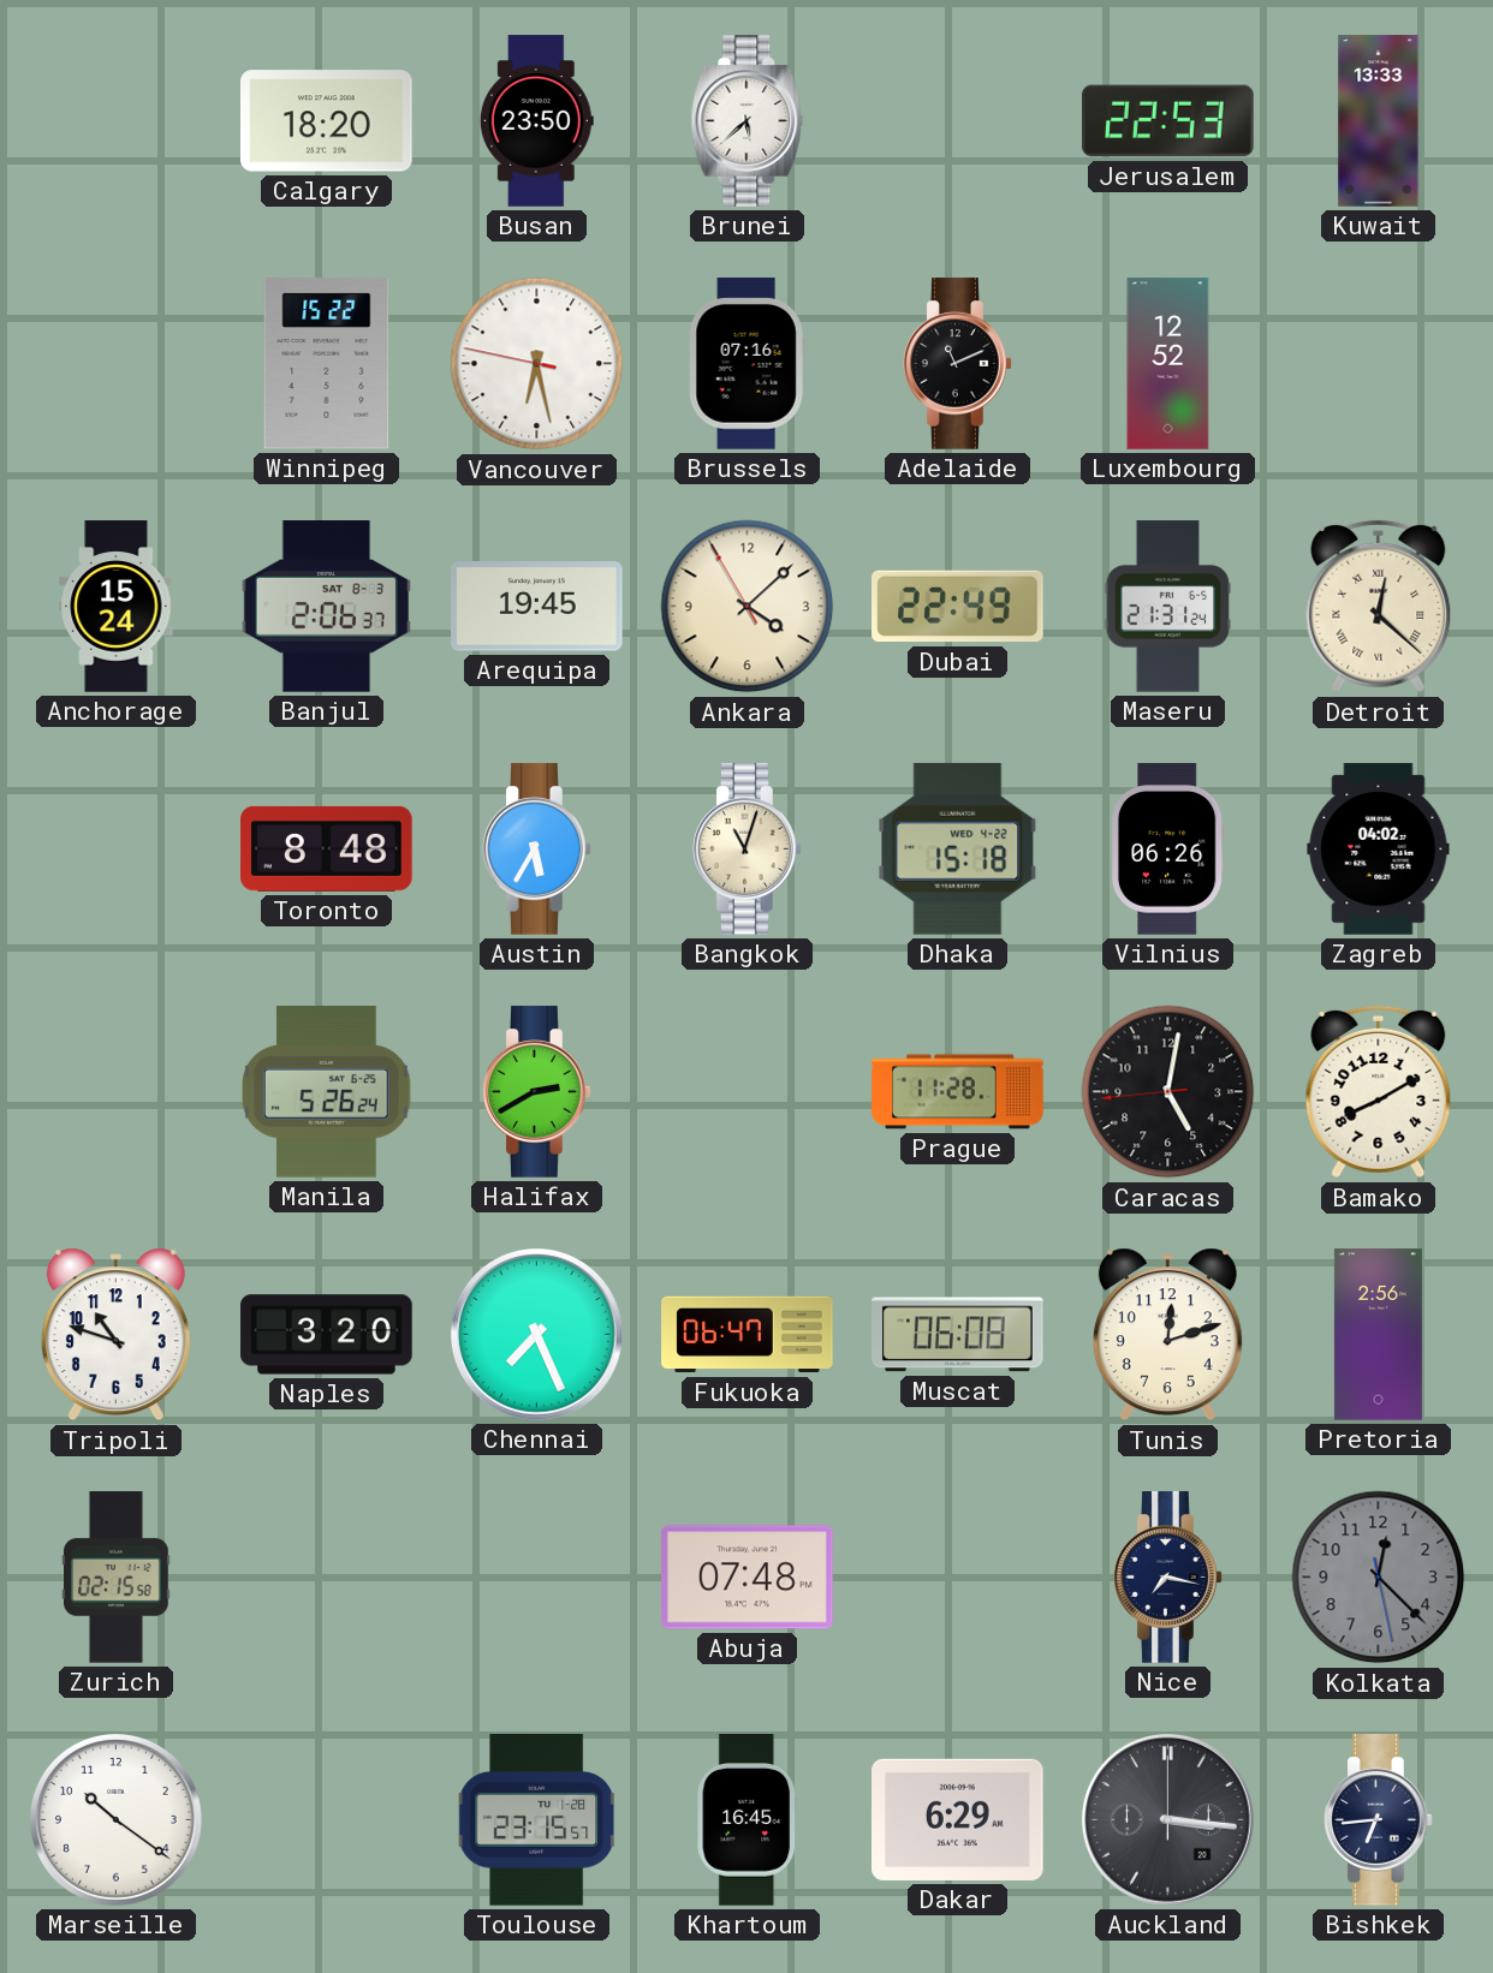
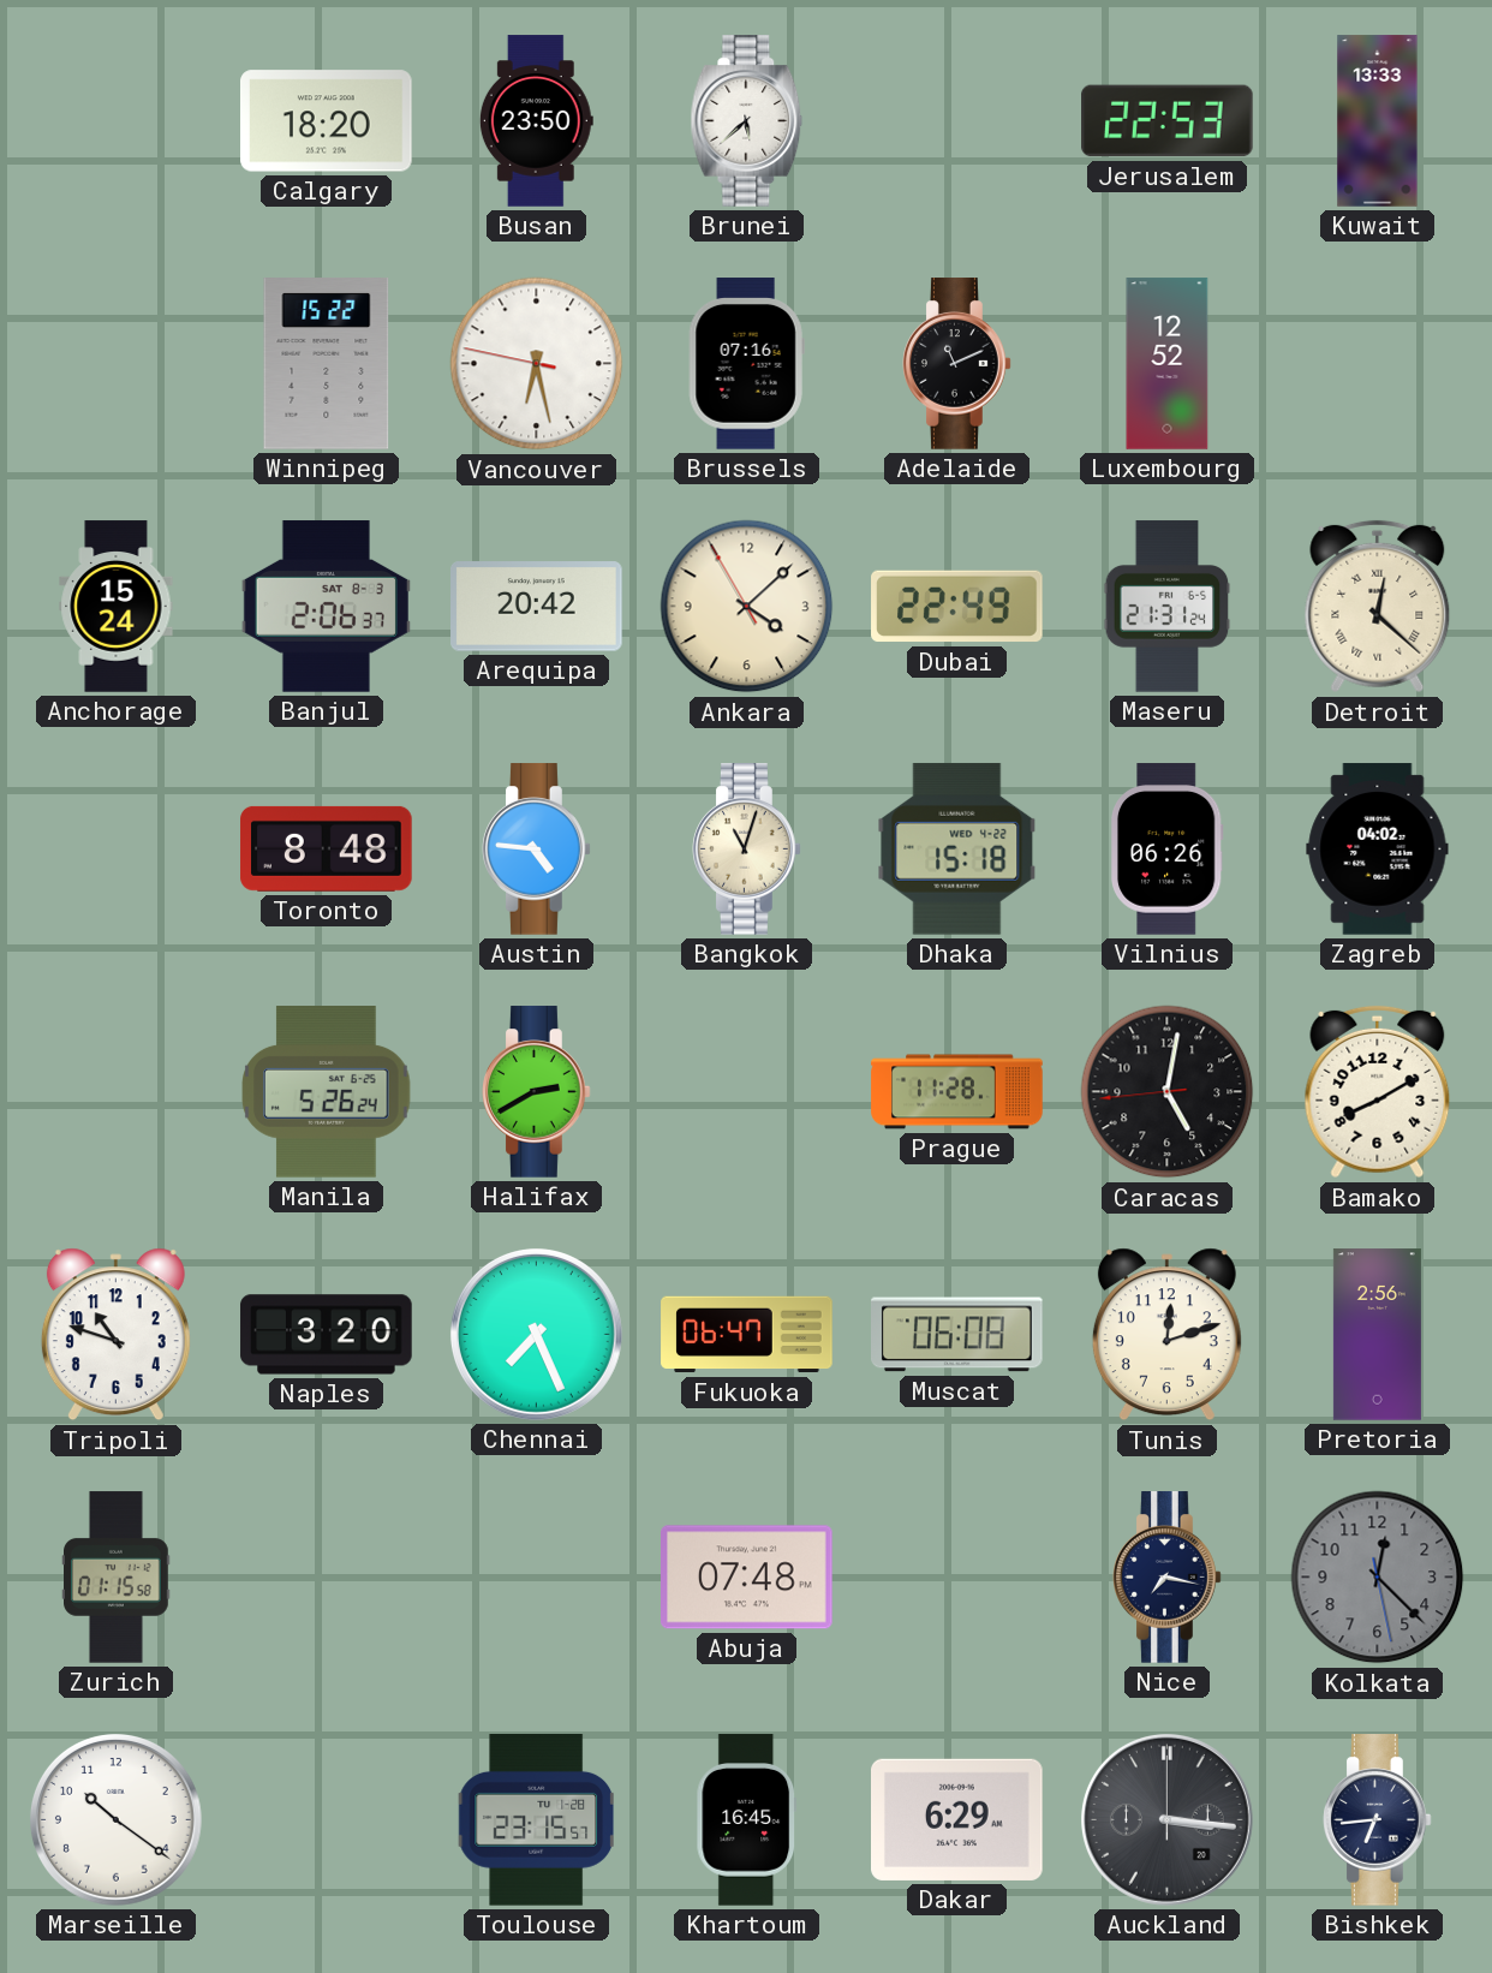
Arequipa: 19:45 -> 20:42
Austin: 5:35 -> 4:46
Zurich: 02:15 -> 01:15
